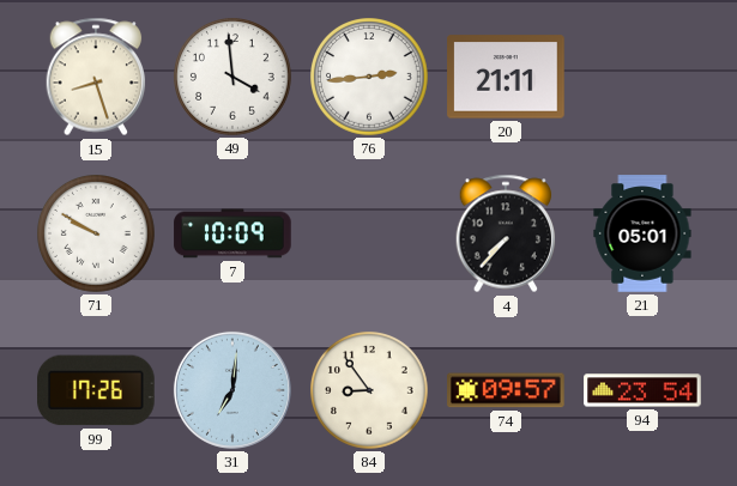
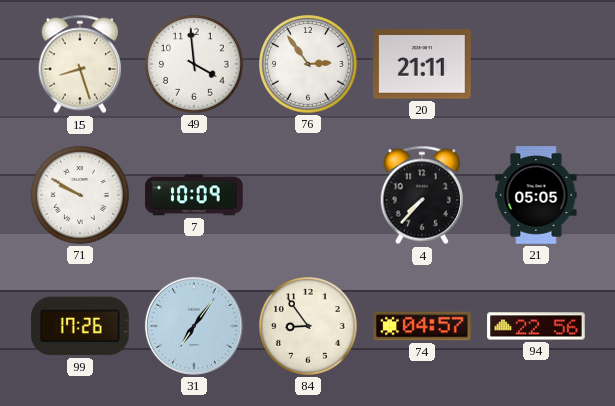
76: 2:44 -> 2:54
21: 05:01 -> 05:05
31: 7:01 -> 7:06
74: 09:57 -> 04:57
94: 23:54 -> 22:56
